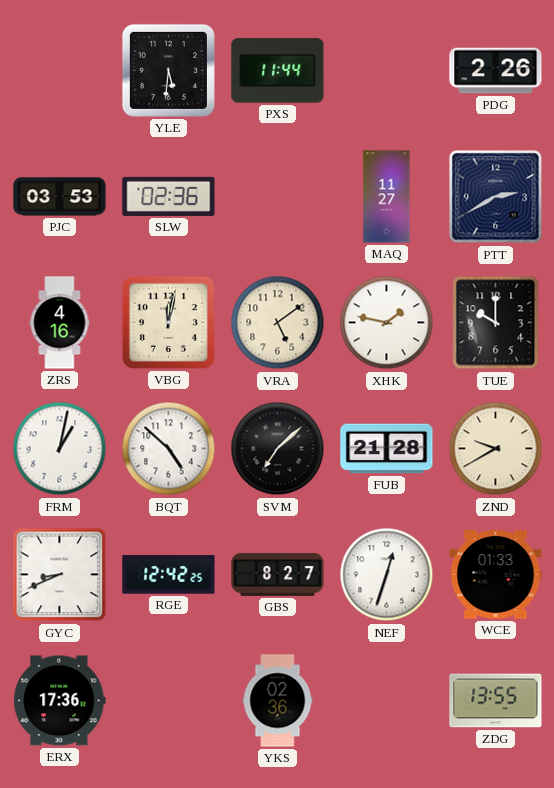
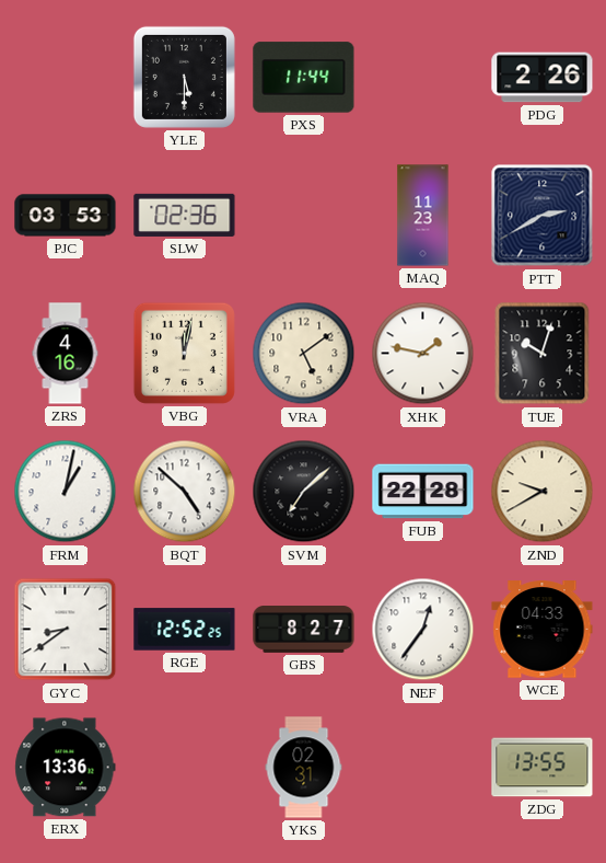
YLE: 5:31 -> 5:30
MAQ: 11:27 -> 11:23
TUE: 10:00 -> 10:03
FUB: 21:28 -> 22:28
GYC: 8:41 -> 8:39
RGE: 12:42 -> 12:52
NEF: 12:33 -> 12:36
WCE: 01:33 -> 04:33
ERX: 17:36 -> 13:36
YKS: 02:36 -> 02:31
